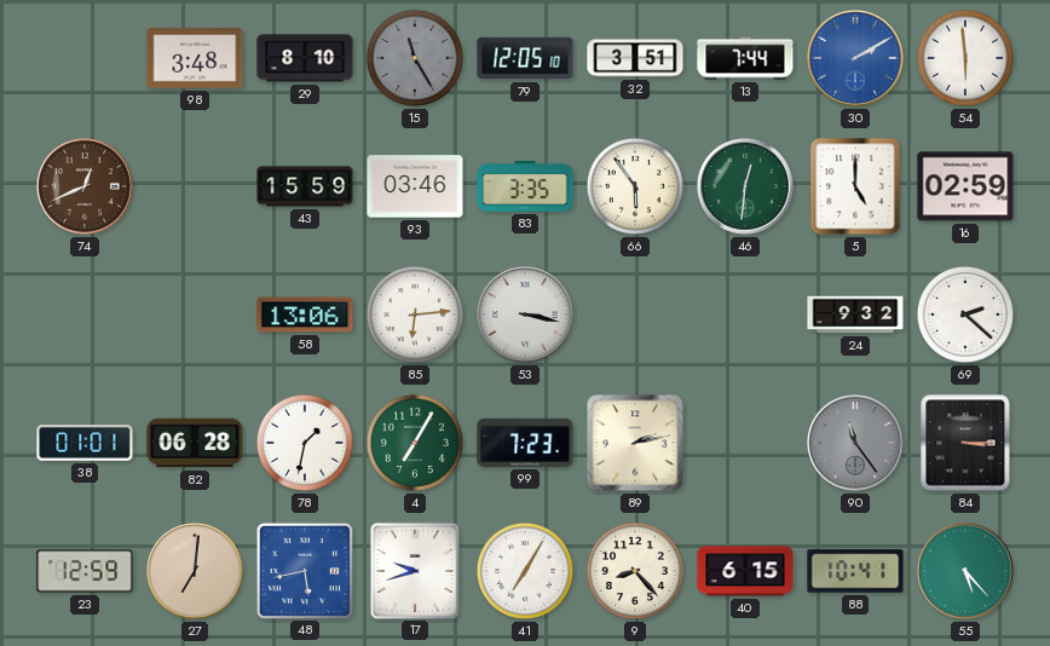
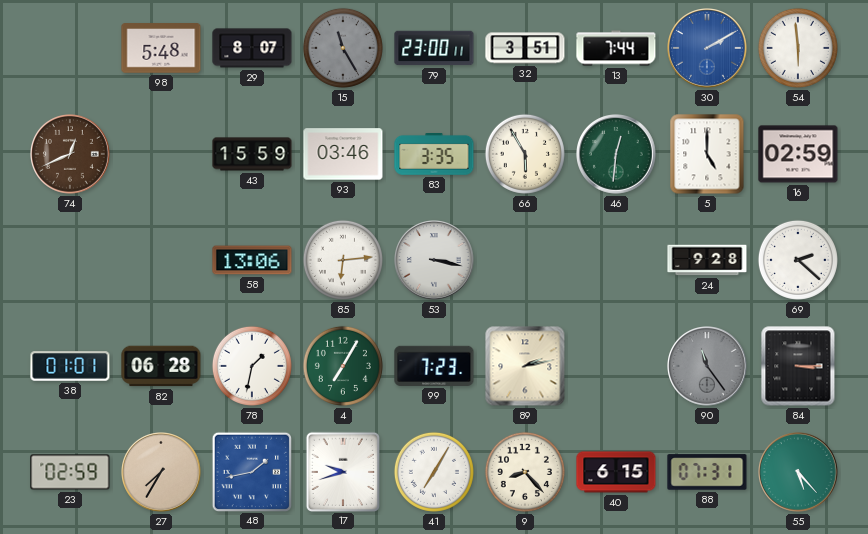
98: 3:48 -> 5:48
29: 8:10 -> 8:07
79: 12:05 -> 23:00
66: 5:54 -> 5:55
24: 9:32 -> 9:28
23: 12:59 -> 02:59
27: 7:01 -> 7:35
48: 5:43 -> 1:43
88: 10:41 -> 07:31
